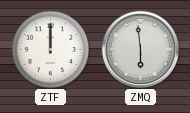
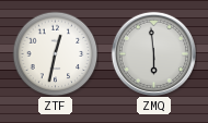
ZTF: 12:00 -> 12:32
